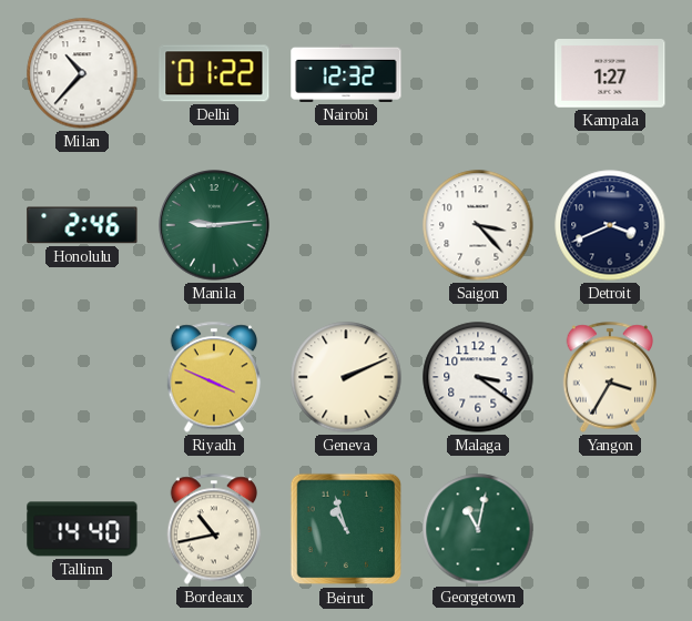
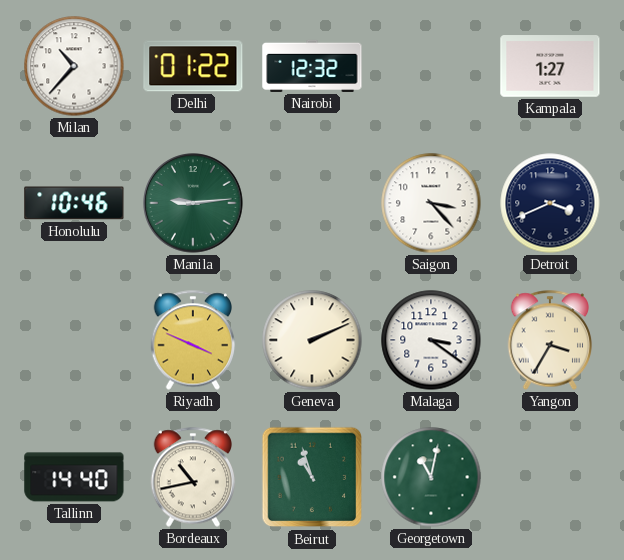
Honolulu: 2:46 -> 10:46
